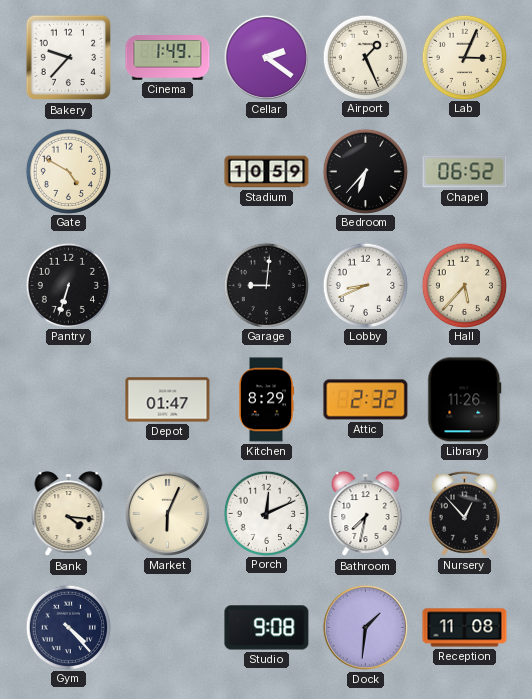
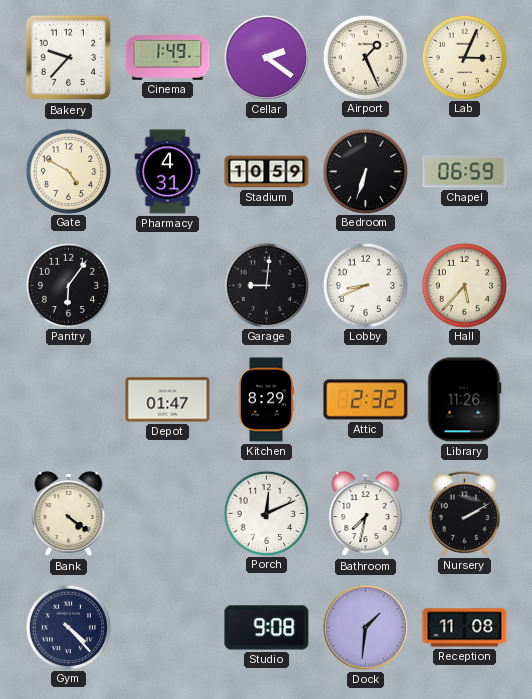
Pharmacy: none -> 4:31
Bedroom: 6:37 -> 6:33
Chapel: 06:52 -> 06:59
Pantry: 6:33 -> 6:06
Bank: 4:16 -> 4:21
Market: 6:04 -> none
Nursery: 12:53 -> 2:10
